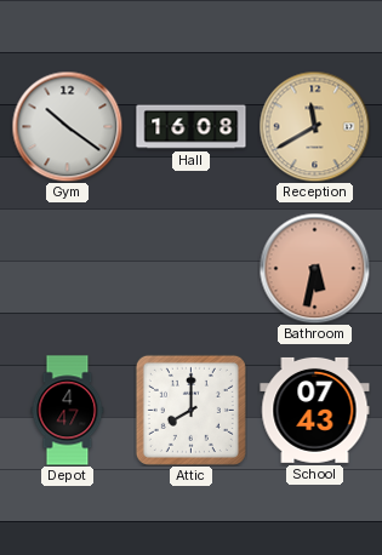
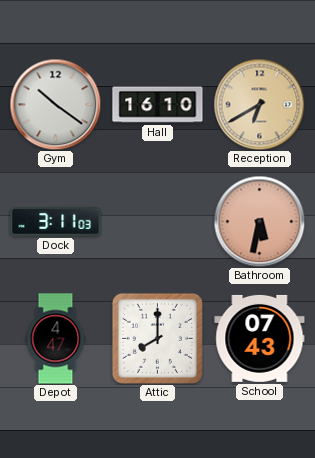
Hall: 16:08 -> 16:10
Reception: 11:40 -> 6:40
Dock: none -> 3:11
